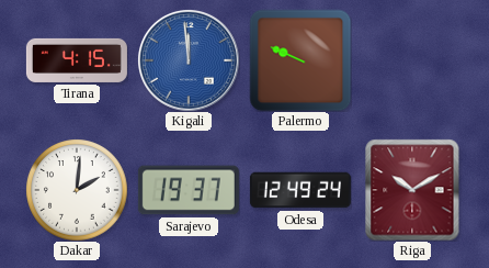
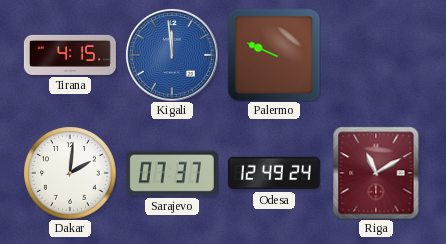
Sarajevo: 19:37 -> 07:37
Riga: 10:10 -> 11:10
